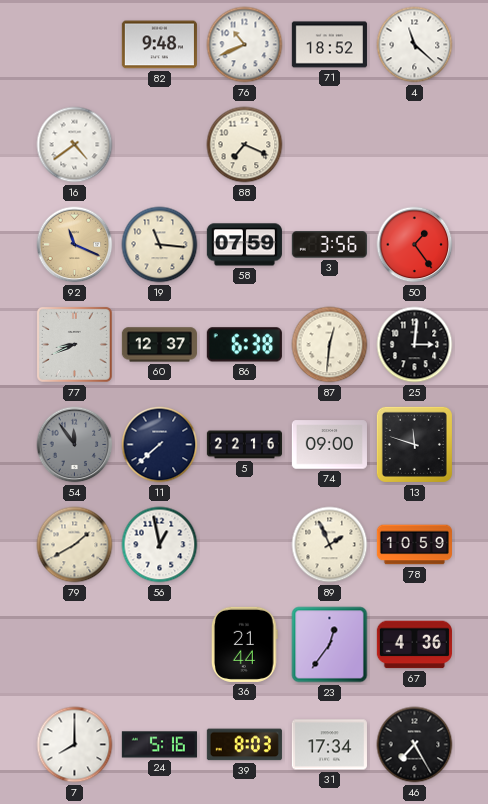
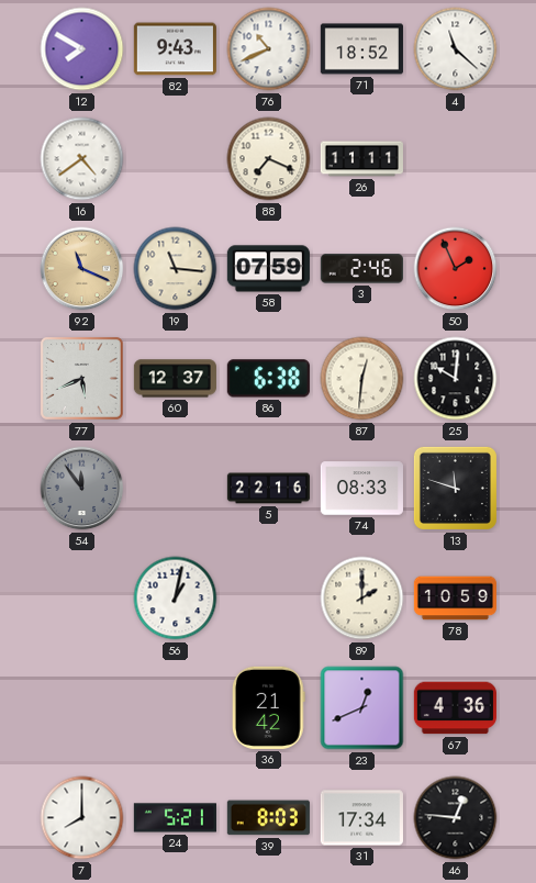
12: none -> 7:50
82: 9:48 -> 9:43
26: none -> 11:11
3: 3:56 -> 2:46
50: 1:24 -> 1:56
77: 8:41 -> 5:41
25: 3:01 -> 10:01
11: 7:38 -> none
74: 09:00 -> 08:33
79: 1:40 -> none
56: 12:58 -> 1:02
89: 1:56 -> 2:00
36: 21:44 -> 21:42
23: 12:36 -> 12:41
24: 5:16 -> 5:21
46: 7:25 -> 12:46
